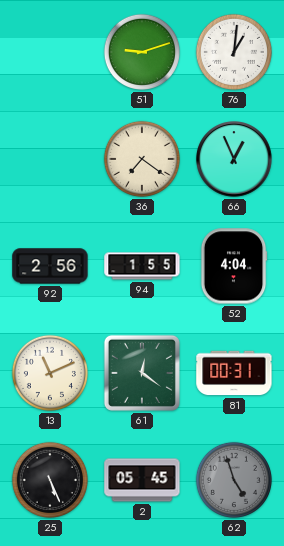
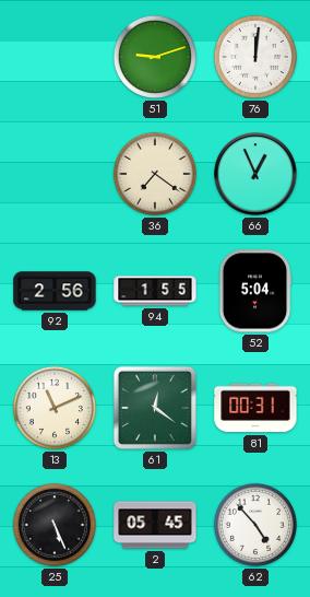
76: 1:01 -> 12:01
52: 4:04 -> 5:04
62: 4:57 -> 4:53
62 dial: grey -> white
